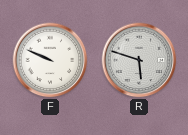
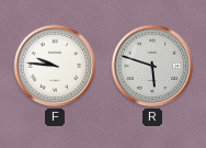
F: 9:49 -> 9:46
